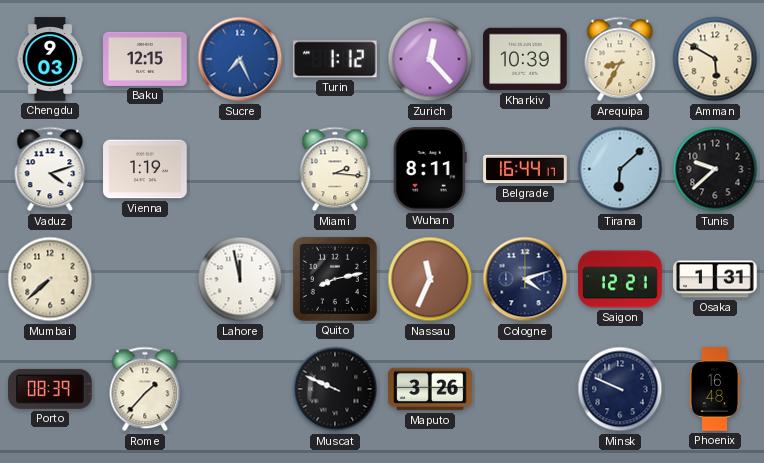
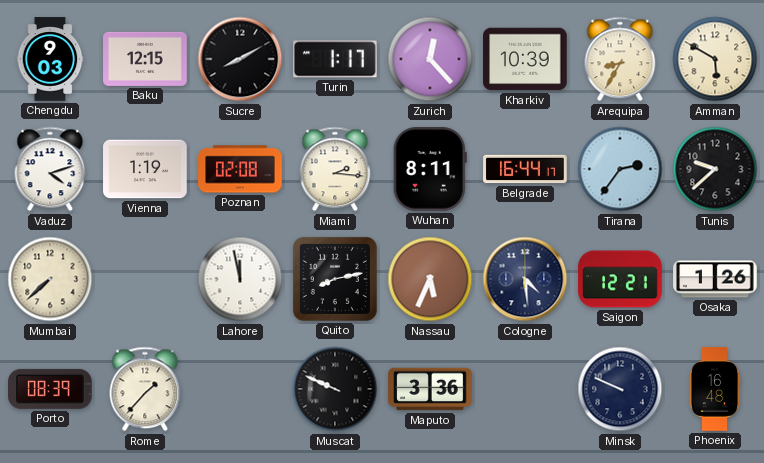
Sucre: 7:26 -> 8:10
Sucre dial: blue -> black
Turin: 1:12 -> 1:17
Poznan: none -> 02:08
Tirana: 6:08 -> 2:36
Nassau: 11:34 -> 5:34
Cologne: 4:12 -> 4:29
Osaka: 1:31 -> 1:26
Maputo: 3:26 -> 3:36
